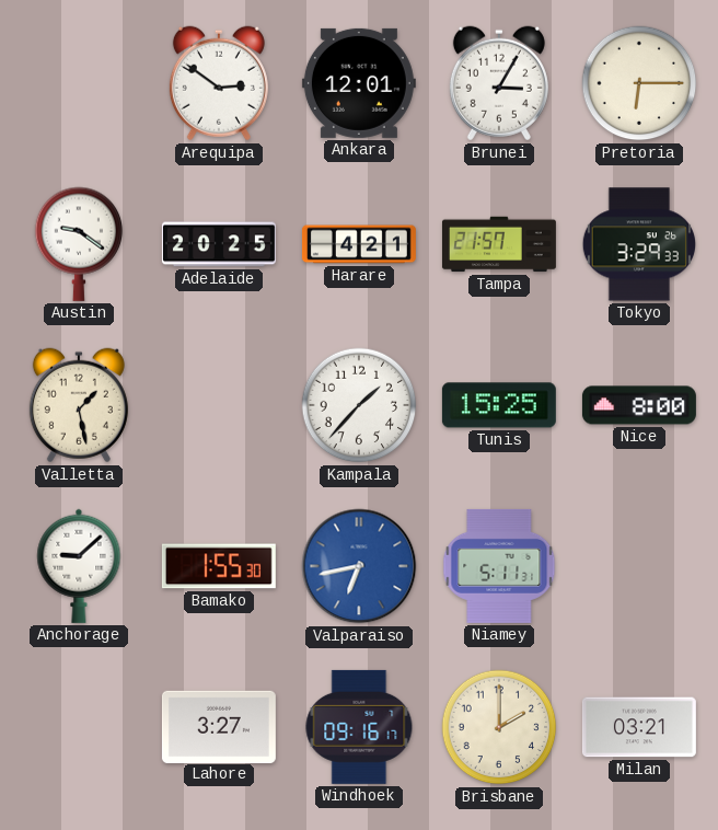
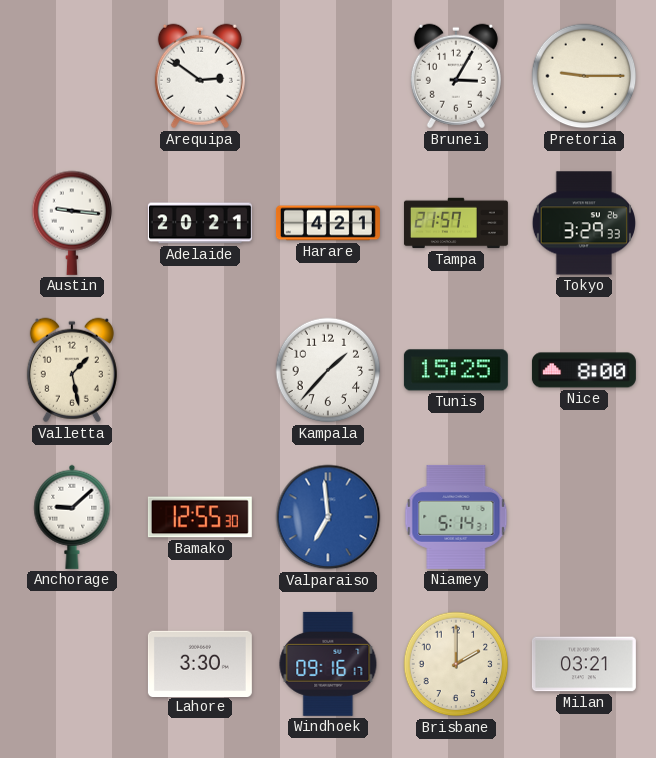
Ankara: 12:01 -> none
Pretoria: 6:15 -> 9:15
Austin: 9:21 -> 9:16
Adelaide: 20:25 -> 20:21
Bamako: 1:55 -> 12:55
Valparaiso: 6:43 -> 6:59
Niamey: 5:11 -> 5:14
Lahore: 3:27 -> 3:30
